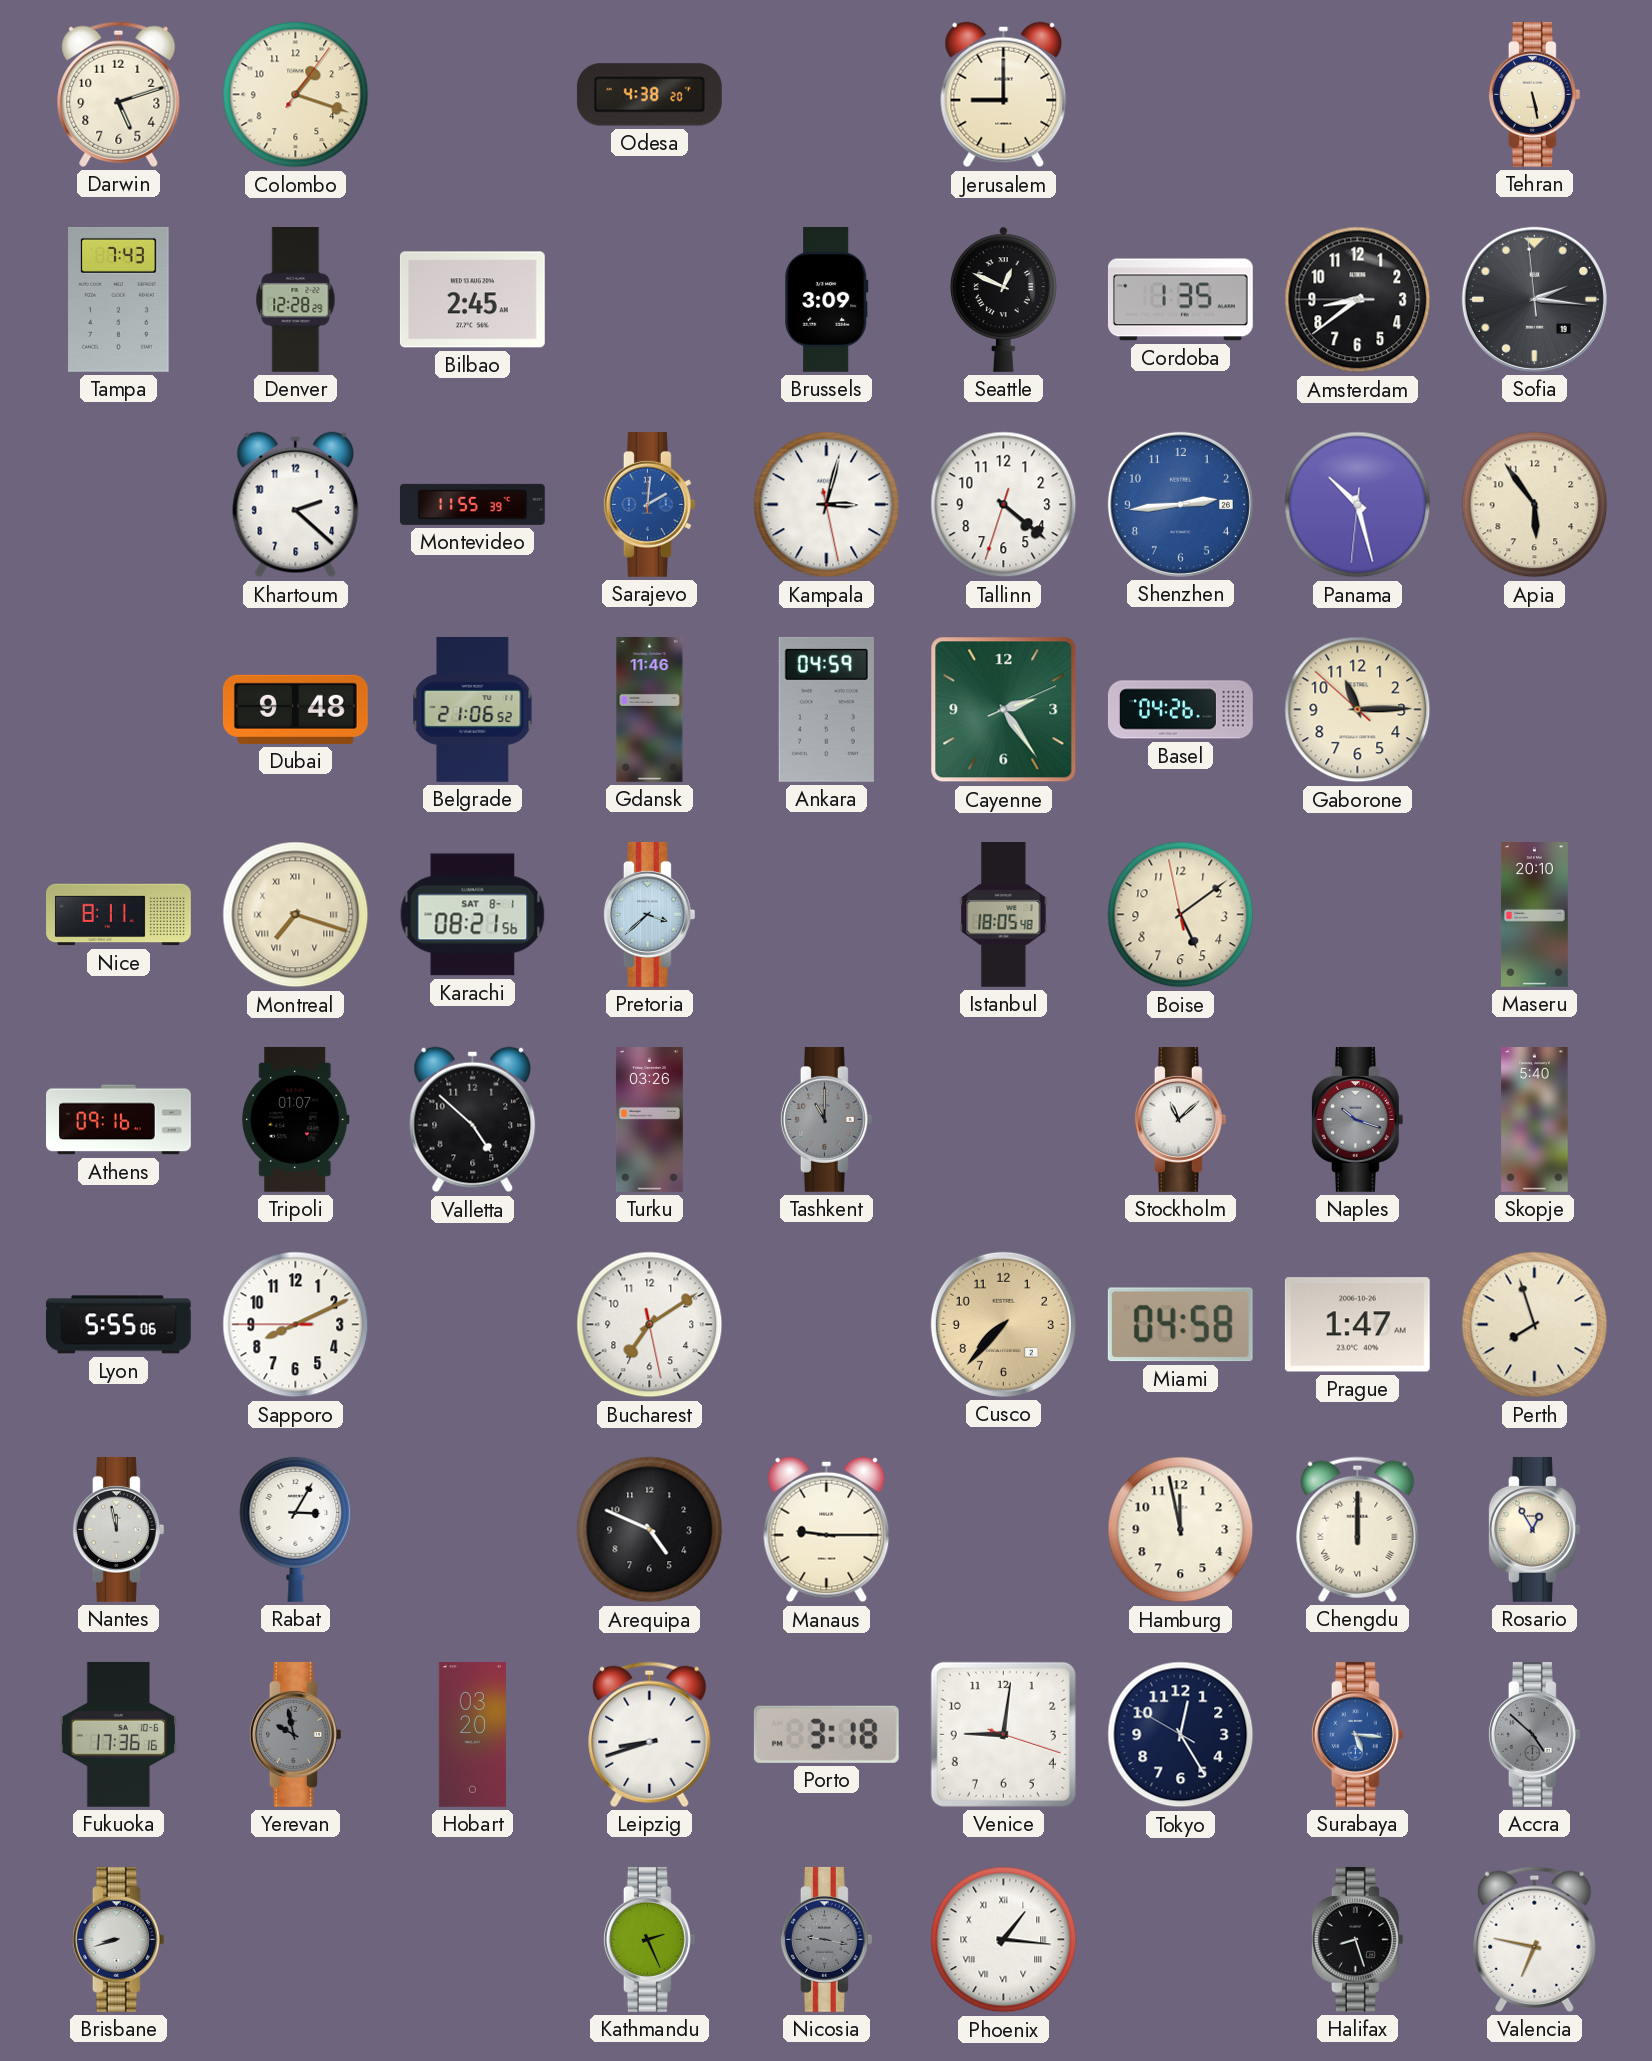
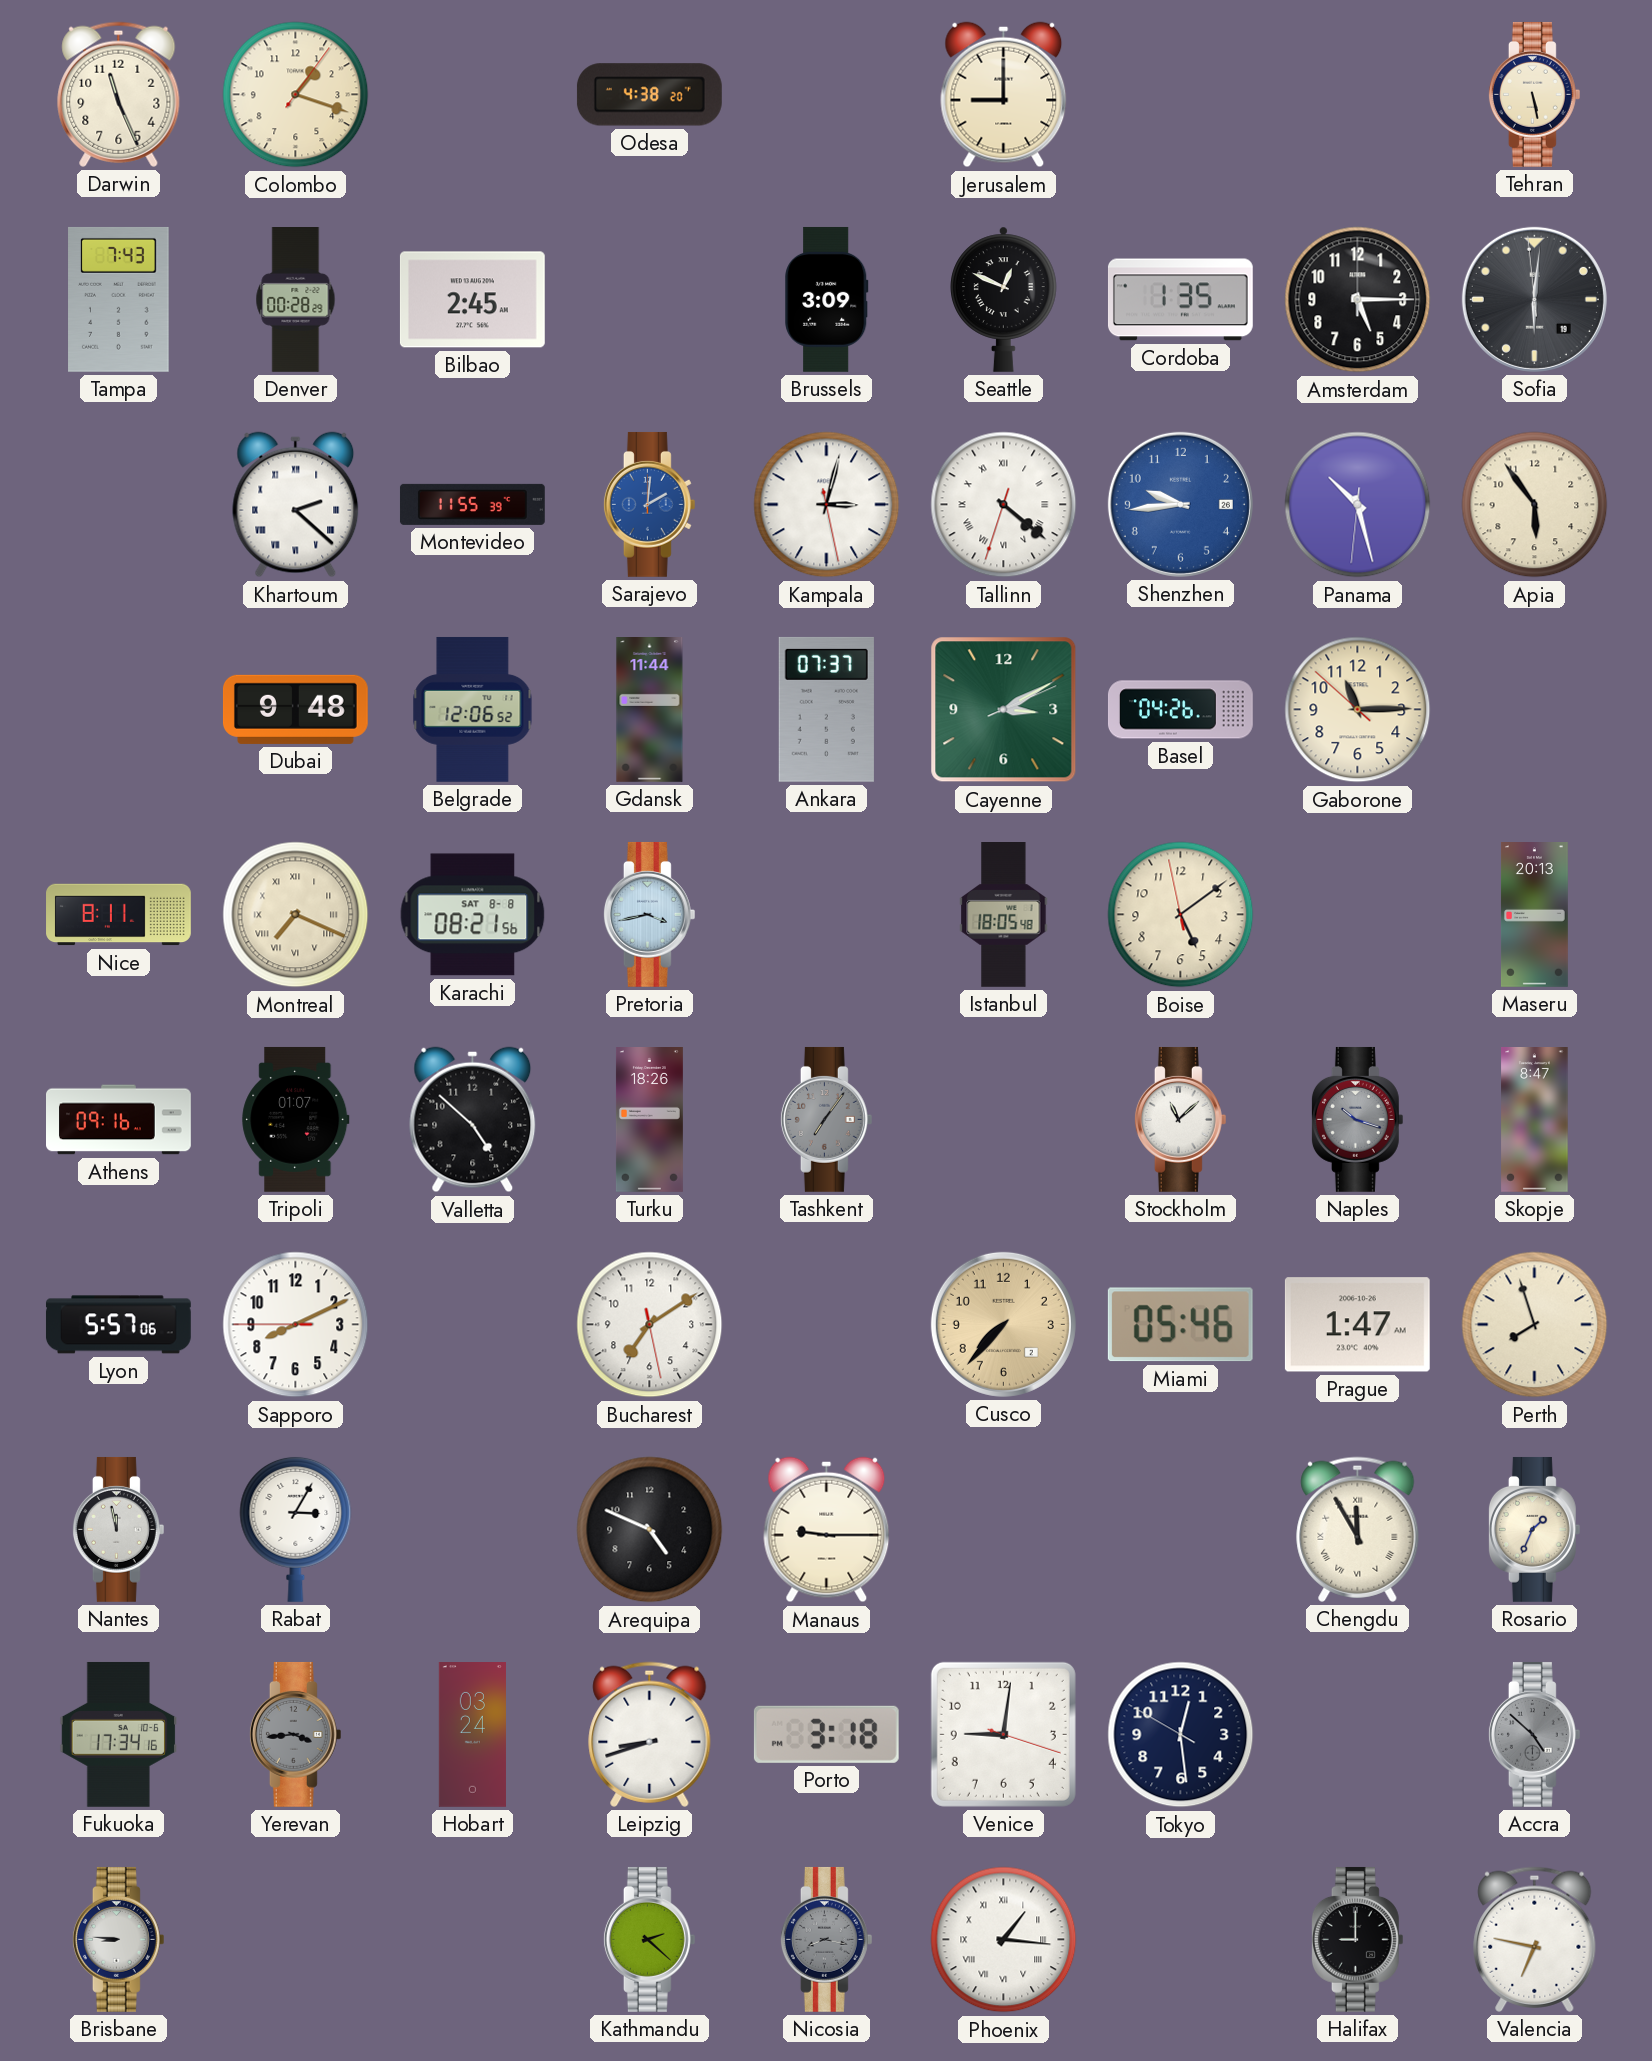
Darwin: 5:12 -> 11:26
Denver: 12:28 -> 00:28
Amsterdam: 8:38 -> 5:15
Sofia: 2:15 -> 6:00
Khartoum numerals: Arabic -> Roman
Tallinn numerals: Arabic -> Roman
Shenzhen: 2:44 -> 9:44
Belgrade: 21:06 -> 12:06
Gdansk: 11:46 -> 11:44
Ankara: 04:59 -> 07:37
Cayenne: 2:24 -> 3:10
Montreal: 7:18 -> 7:19
Karachi date: SAT 8-1 -> SAT 8-8
Pretoria: 3:38 -> 3:43
Maseru: 20:10 -> 20:13
Turku: 03:26 -> 18:26
Tashkent: 11:00 -> 7:06
Skopje: 5:40 -> 8:47
Lyon: 5:55 -> 5:57
Miami: 04:58 -> 05:46
Hamburg: 11:58 -> none
Chengdu: 12:00 -> 11:55
Rosario: 12:55 -> 1:34
Fukuoka: 17:36 -> 17:34
Yerevan: 9:58 -> 3:44
Hobart: 03:20 -> 03:24
Tokyo: 12:24 -> 12:28
Surabaya: 5:16 -> none
Brisbane: 8:42 -> 8:46
Kathmandu: 2:26 -> 2:22
Nicosia: 9:17 -> 8:17
Halifax: 8:27 -> 9:00
